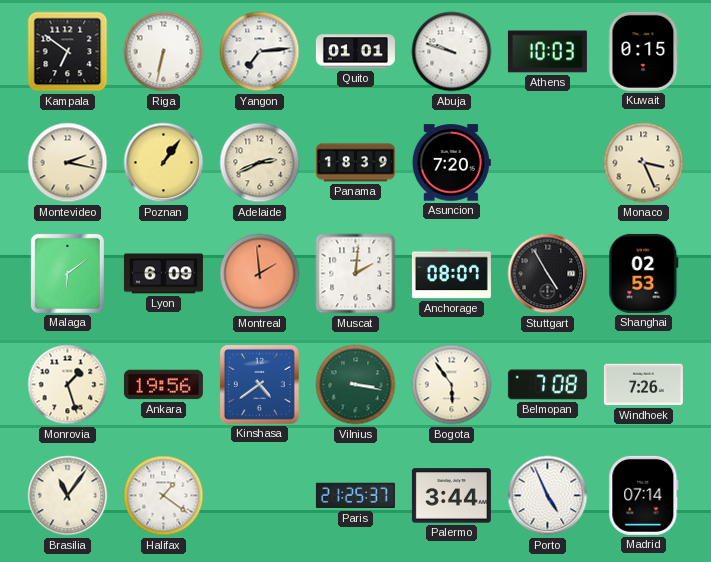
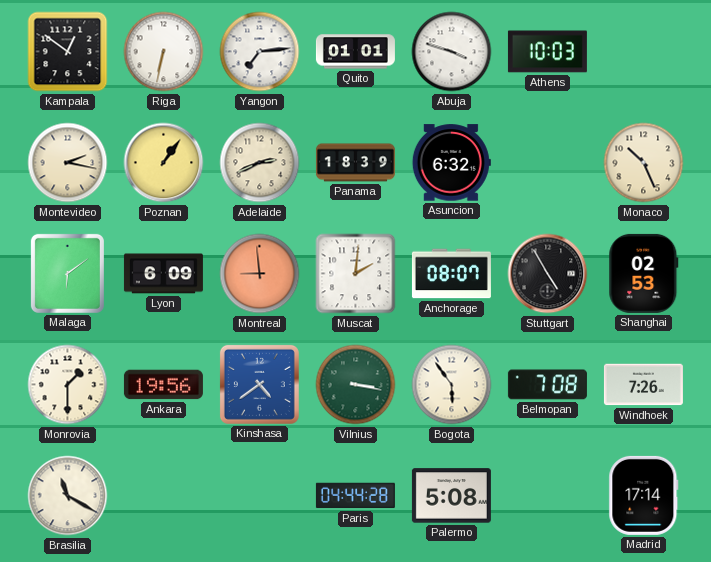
Kampala: 6:51 -> 12:51
Abuja: 9:48 -> 3:48
Kuwait: 0:15 -> none
Asuncion: 7:20 -> 6:32
Monaco: 3:26 -> 10:26
Montreal: 1:59 -> 8:59
Monrovia: 1:27 -> 1:30
Brasilia: 11:06 -> 11:20
Halifax: 1:21 -> none
Paris: 21:25 -> 04:44
Palermo: 3:44 -> 5:08
Porto: 4:56 -> none
Madrid: 07:14 -> 17:14
